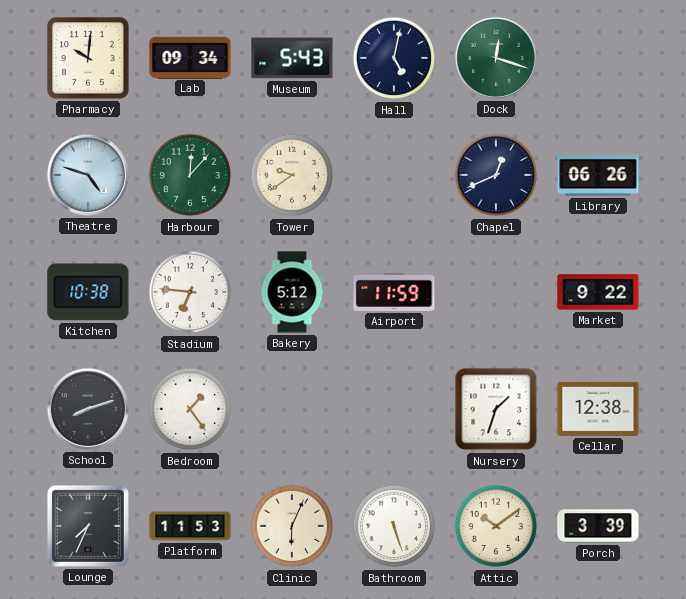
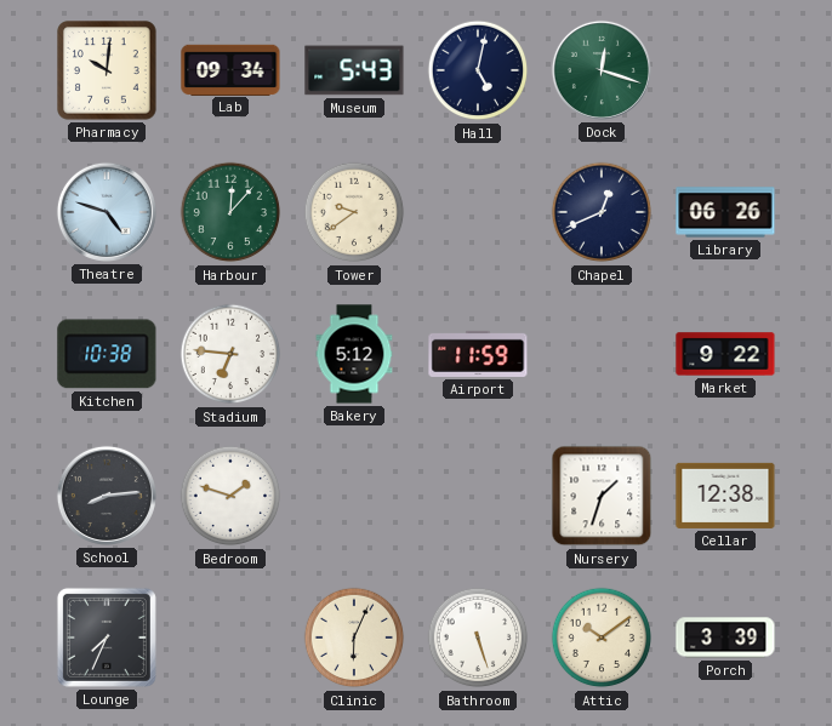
School: 8:12 -> 8:14
Bedroom: 1:24 -> 1:48
Platform: 11:53 -> none
